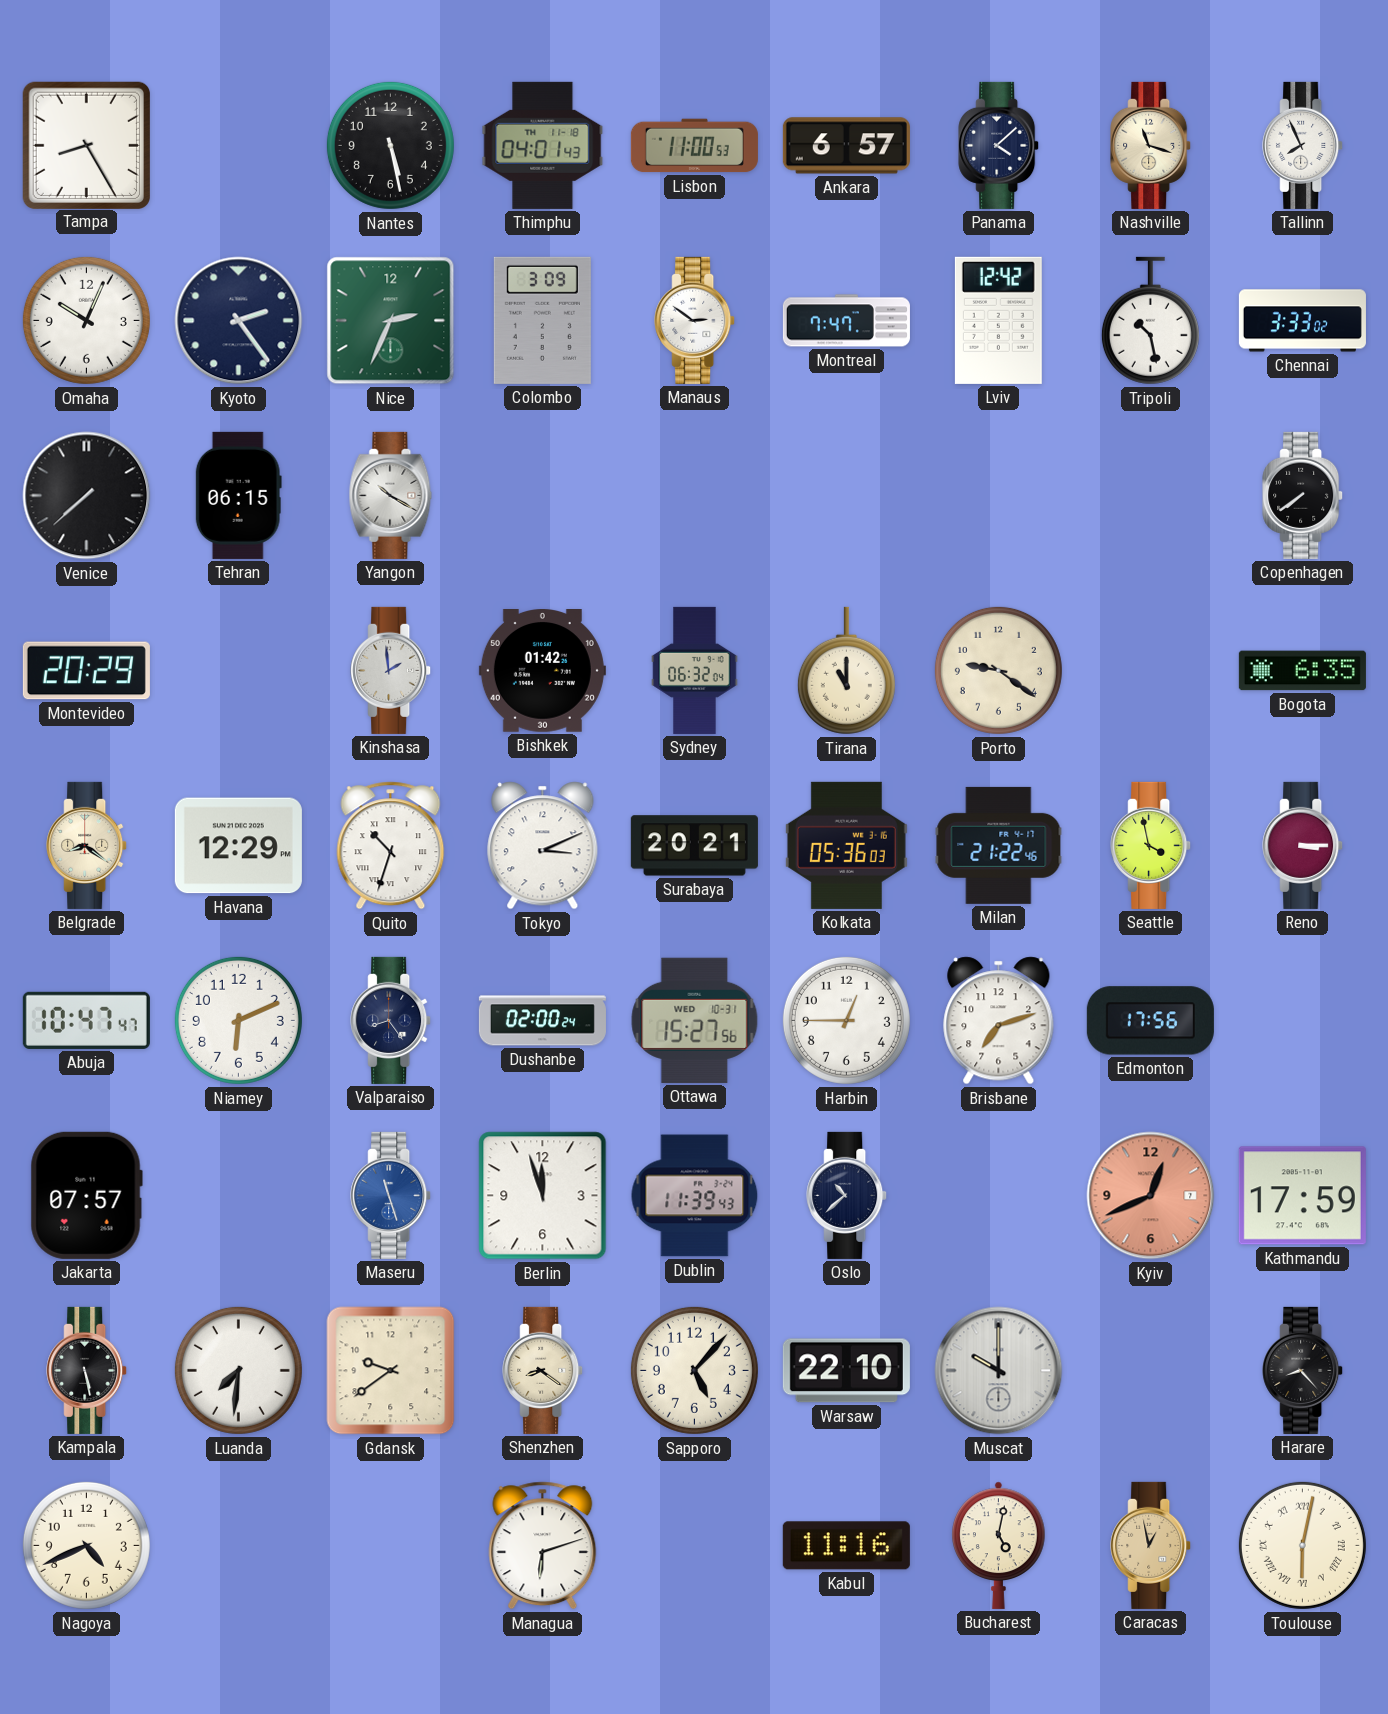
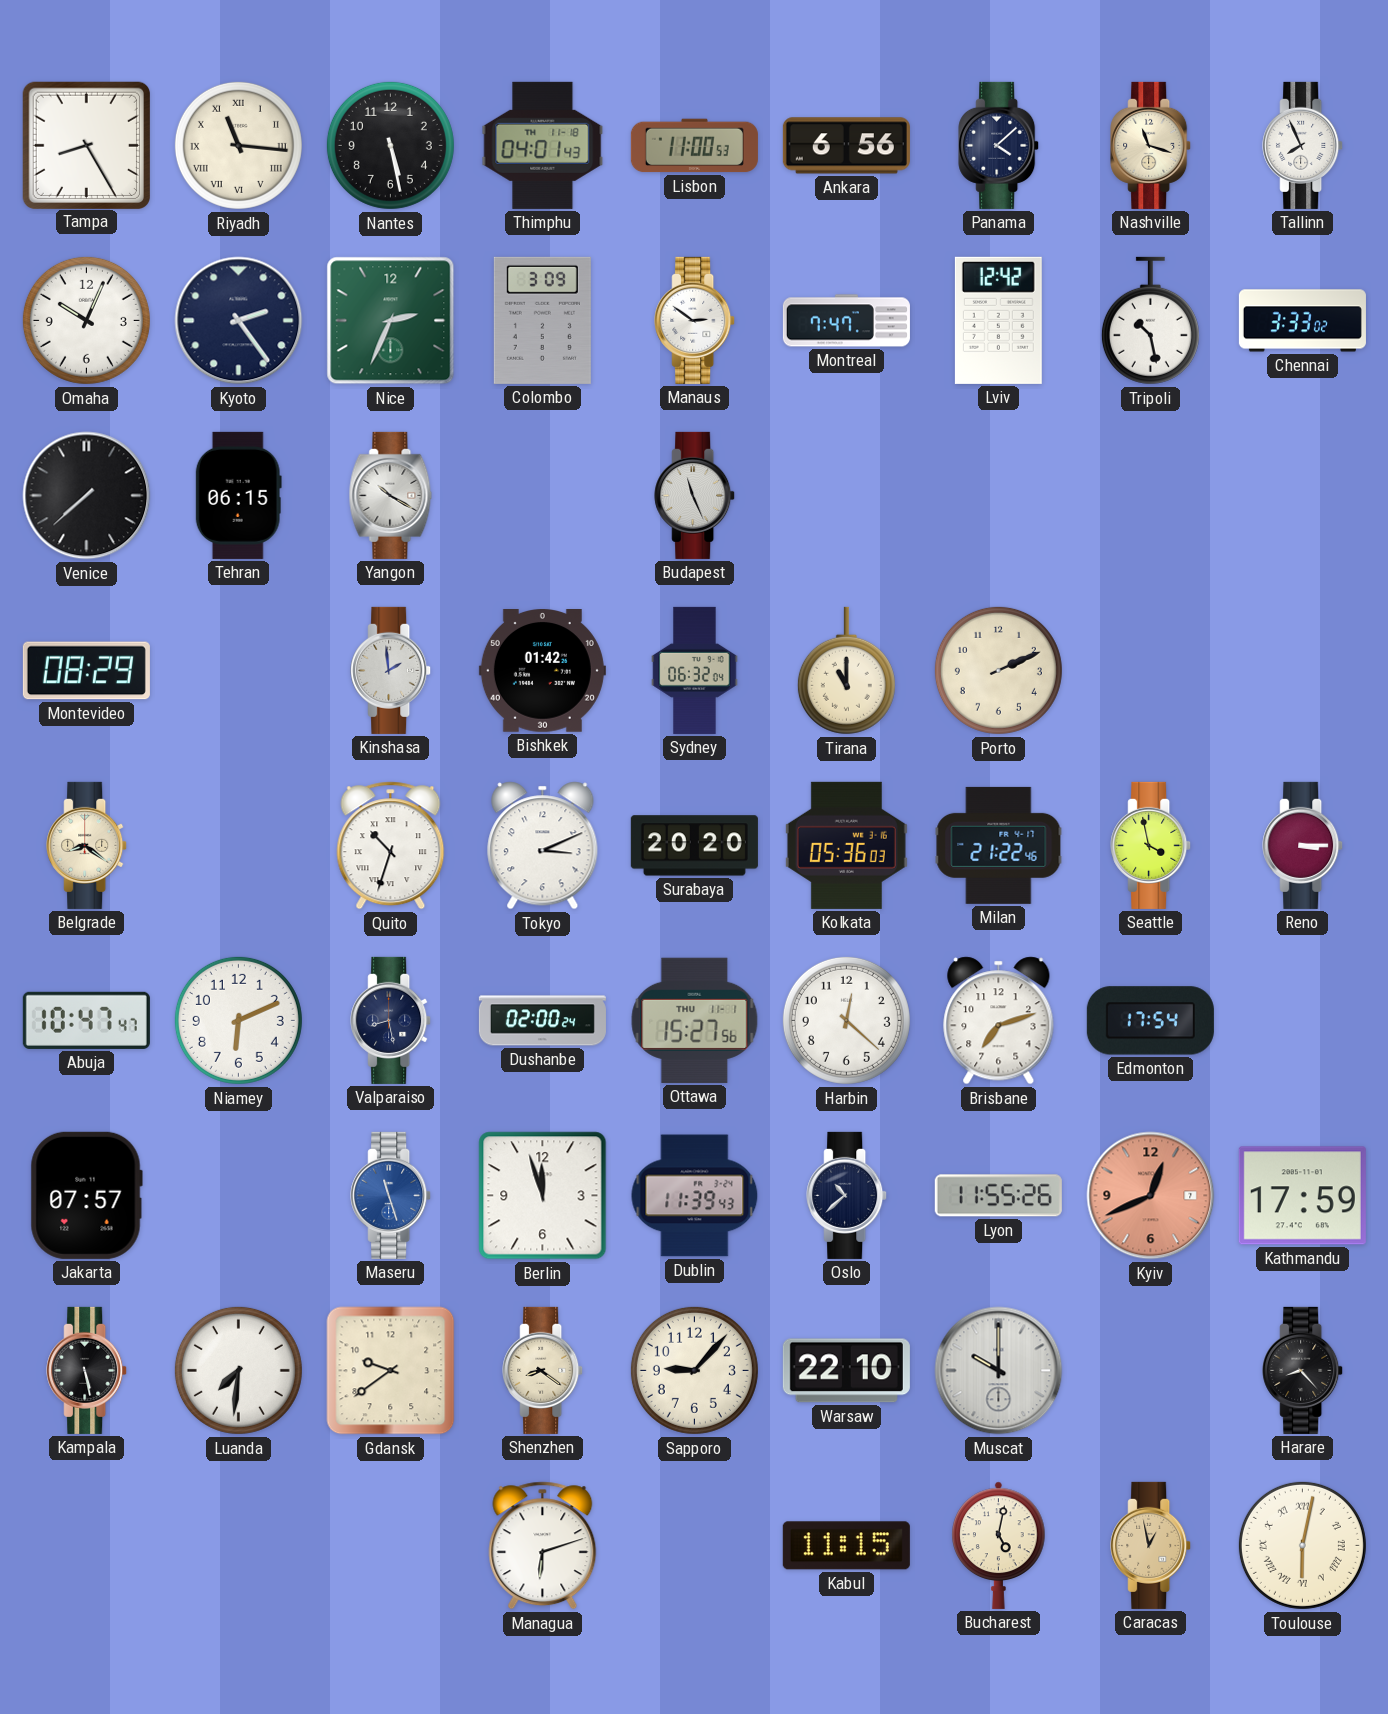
Riyadh: none -> 11:16
Ankara: 6:57 -> 6:56
Budapest: none -> 11:26
Copenhagen: 7:39 -> none
Montevideo: 20:29 -> 08:29
Porto: 9:21 -> 2:11
Bogota: 6:35 -> none
Havana: 12:29 -> none
Surabaya: 20:21 -> 20:20
Valparaiso: 8:24 -> 8:28
Ottawa date: WED 10-31 -> THU 11-1
Harbin: 12:45 -> 12:22
Edmonton: 17:56 -> 17:54
Lyon: none -> 11:55
Sapporo: 5:07 -> 9:07
Nagoya: 4:41 -> none
Kabul: 11:16 -> 11:15
